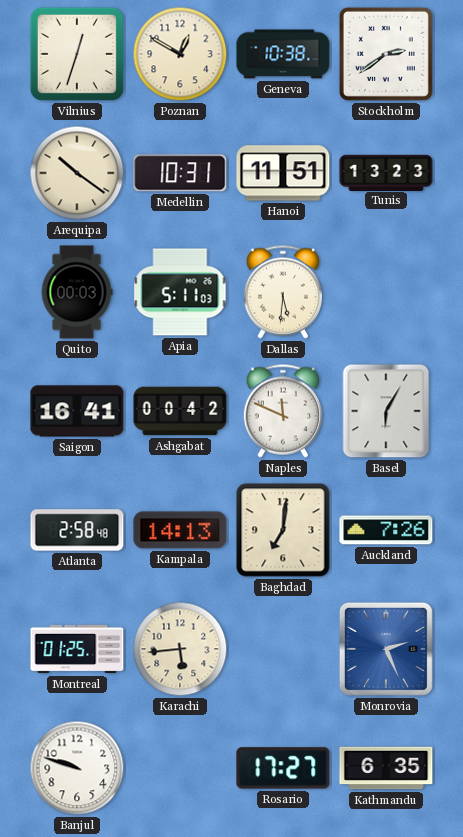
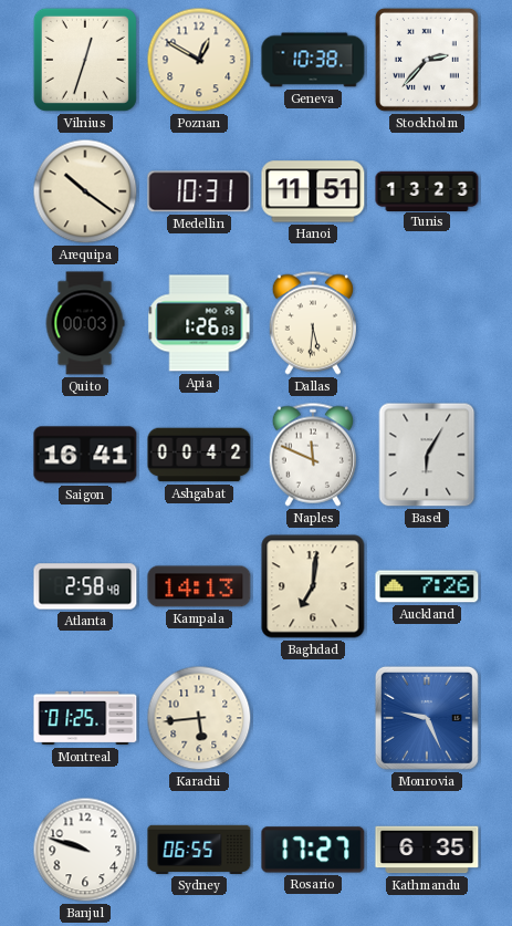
Stockholm: 2:39 -> 2:37
Apia: 5:11 -> 1:26
Monrovia: 2:26 -> 9:26
Sydney: none -> 06:55
